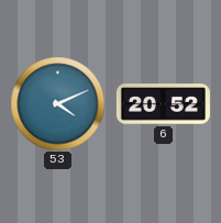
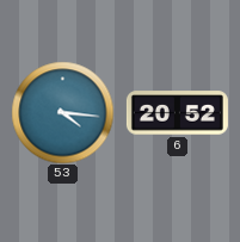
53: 4:11 -> 4:16
